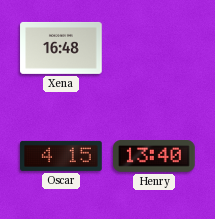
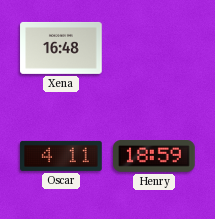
Oscar: 4:15 -> 4:11
Henry: 13:40 -> 18:59
